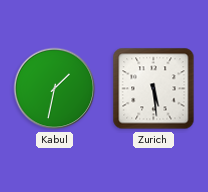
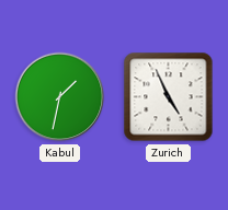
Zurich: 5:29 -> 4:56
